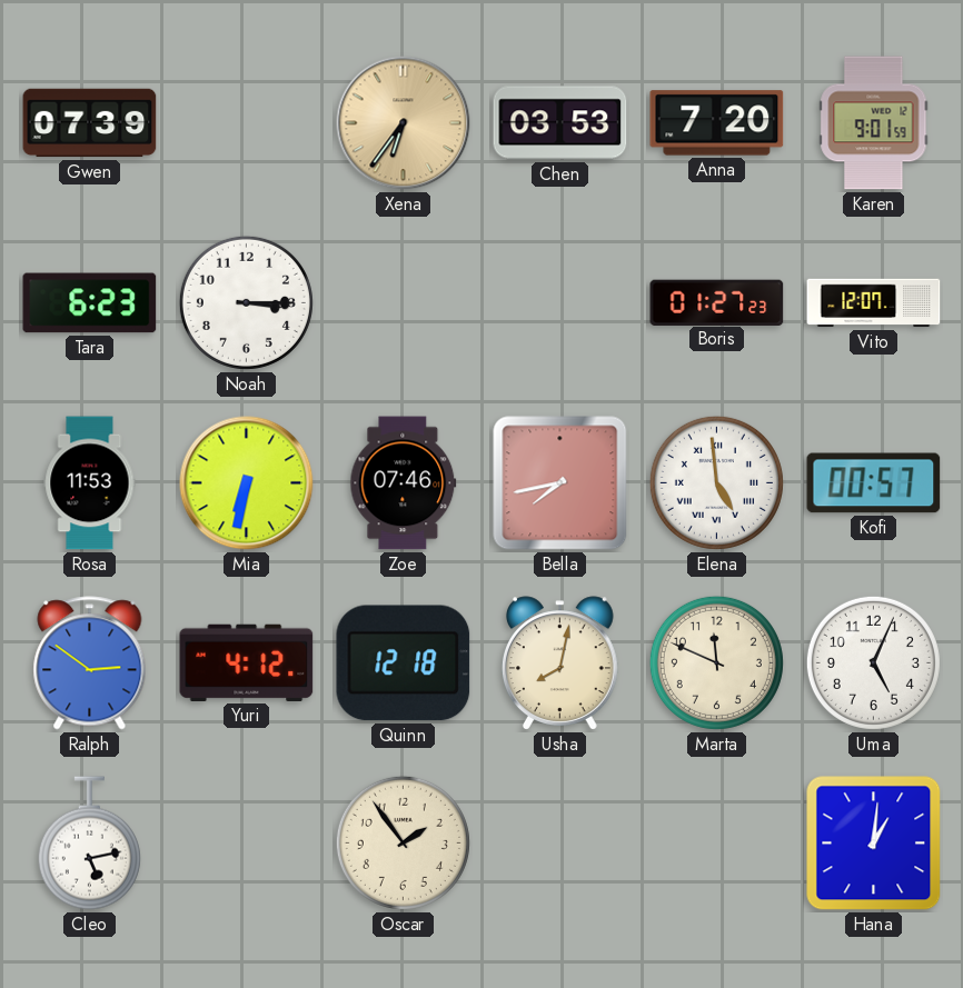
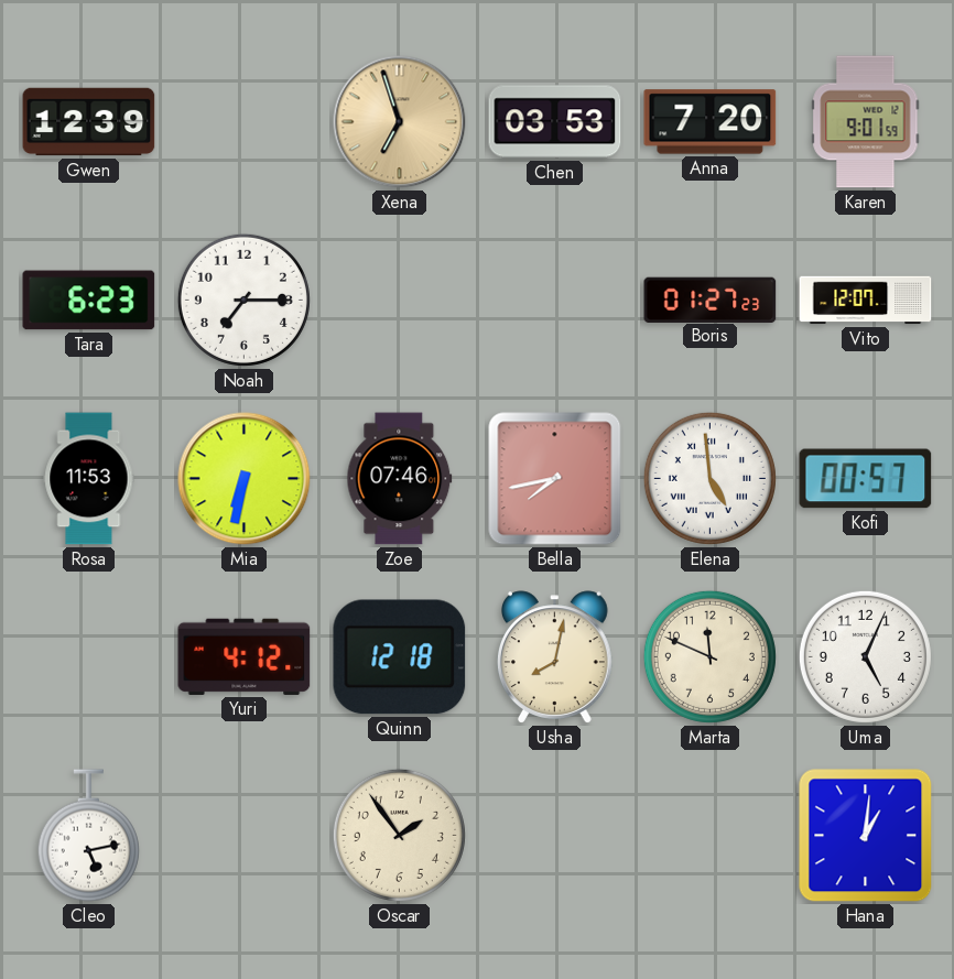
Gwen: 07:39 -> 12:39
Xena: 6:36 -> 6:57
Noah: 3:15 -> 7:15
Ralph: 2:51 -> none
